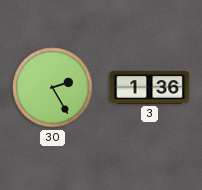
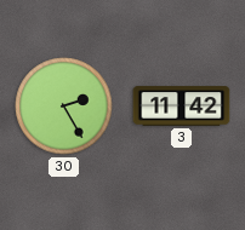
3: 1:36 -> 11:42
